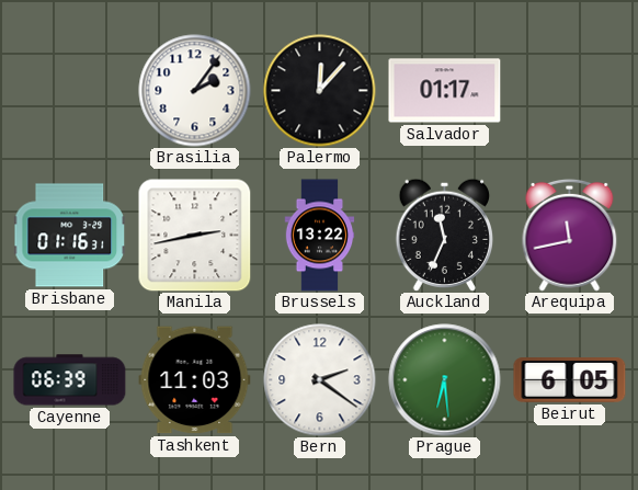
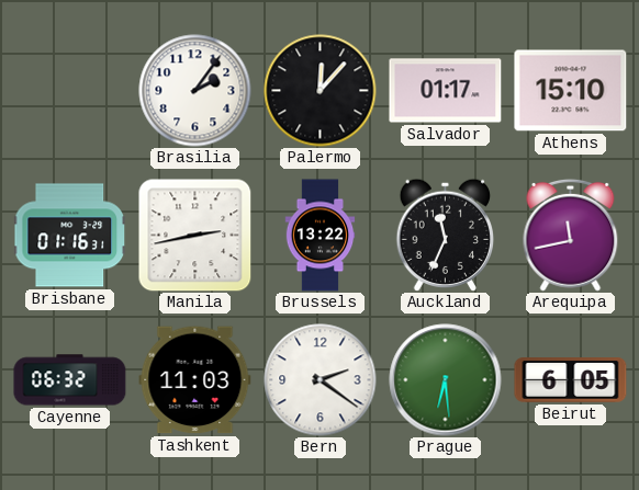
Athens: none -> 15:10
Cayenne: 06:39 -> 06:32
